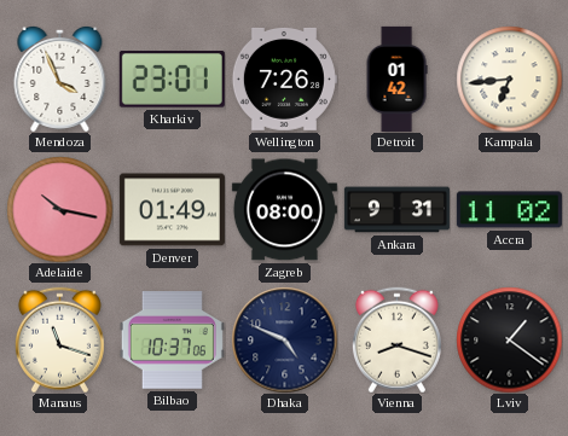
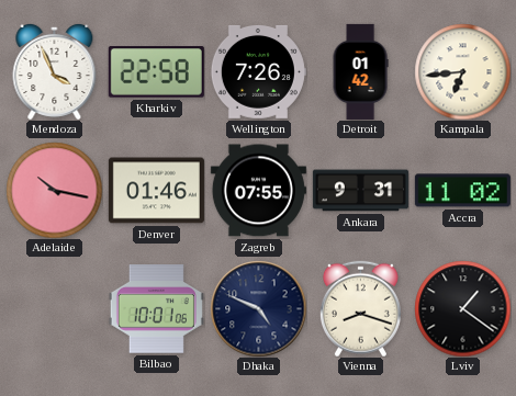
Kharkiv: 23:01 -> 22:58
Denver: 01:49 -> 01:46
Zagreb: 08:00 -> 07:55
Manaus: 11:18 -> none
Bilbao: 10:37 -> 10:01
